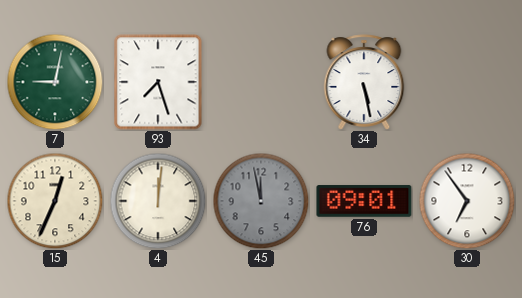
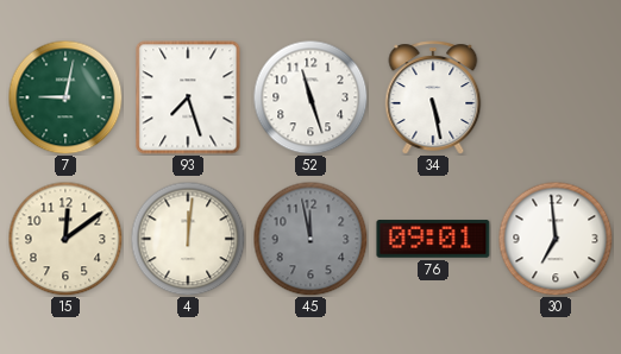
52: none -> 11:27
15: 12:34 -> 12:09
30: 6:54 -> 6:59
